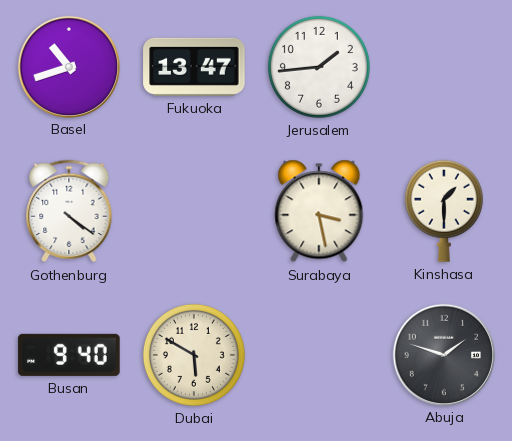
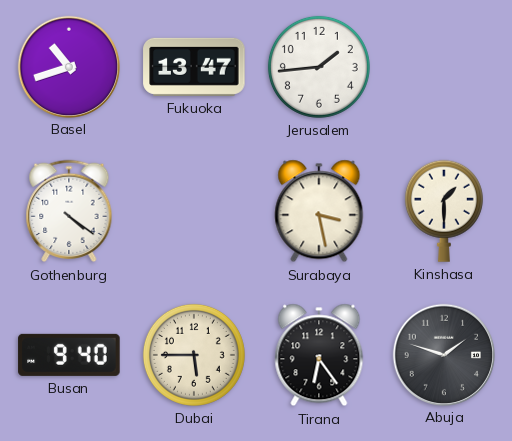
Dubai: 5:50 -> 5:45
Tirana: none -> 6:24
